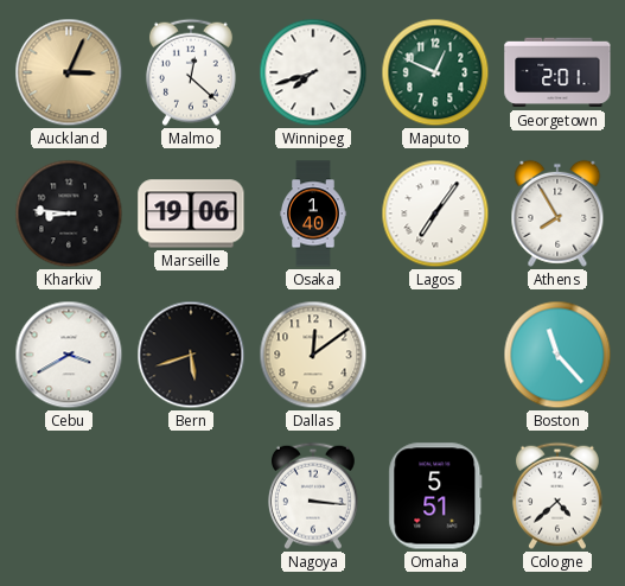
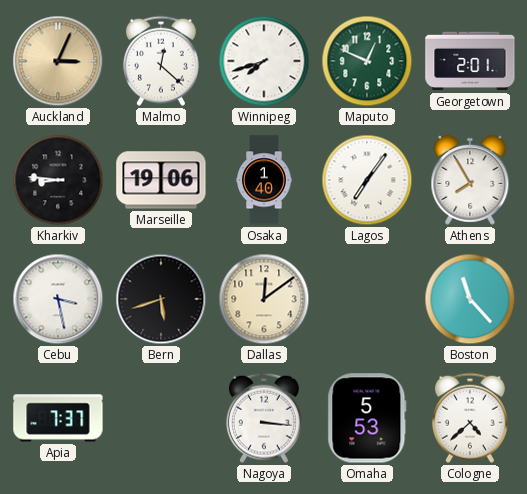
Cebu: 3:40 -> 3:28
Apia: none -> 7:37
Omaha: 5:51 -> 5:53
